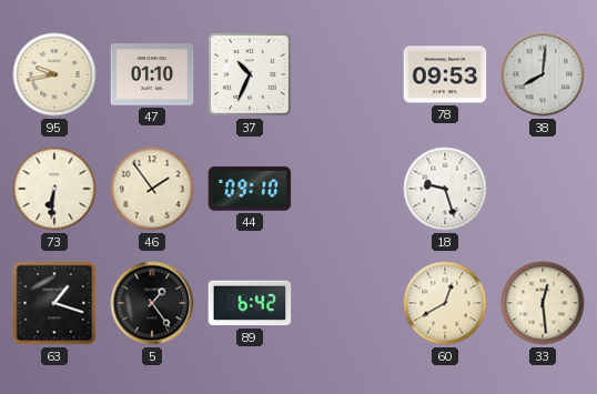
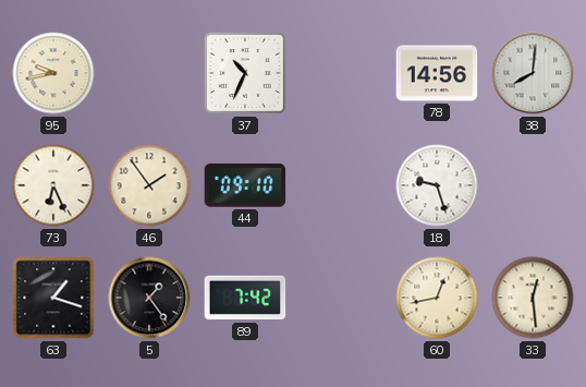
47: 01:10 -> none
78: 09:53 -> 14:56
73: 6:31 -> 6:26
89: 6:42 -> 7:42
60: 12:40 -> 12:43
